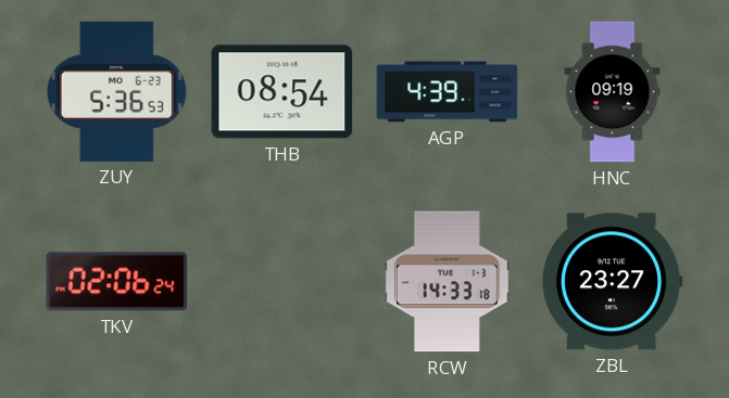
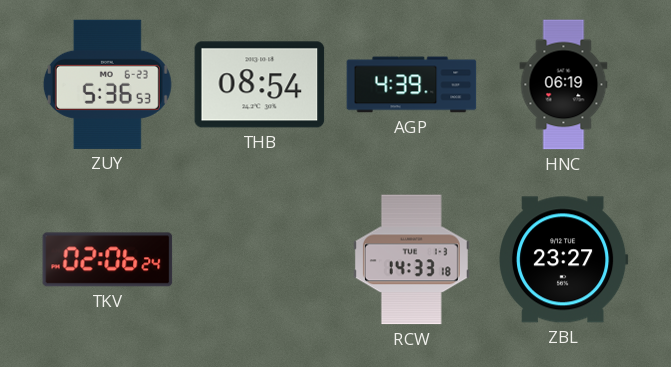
HNC: 09:19 -> 06:19
